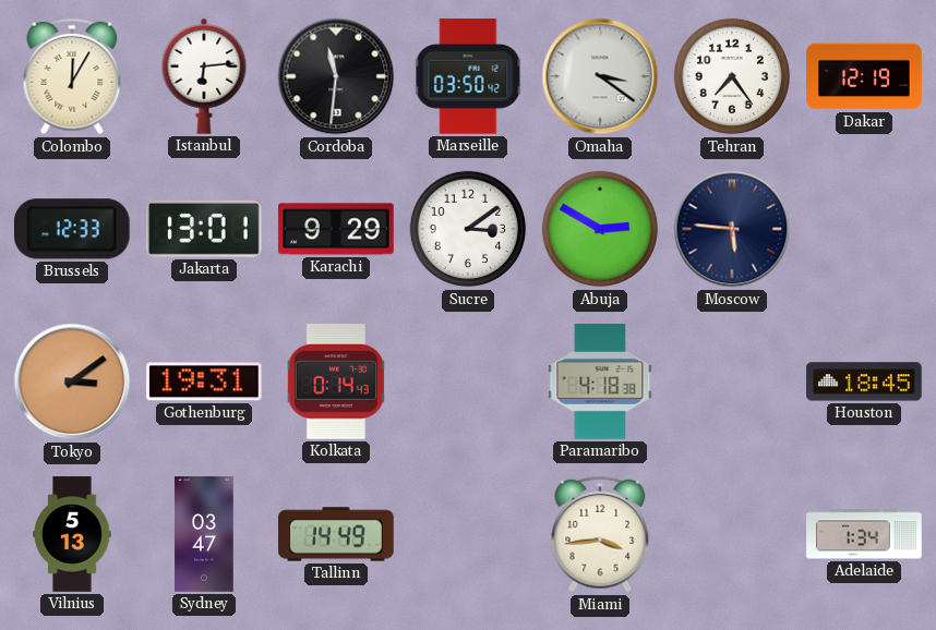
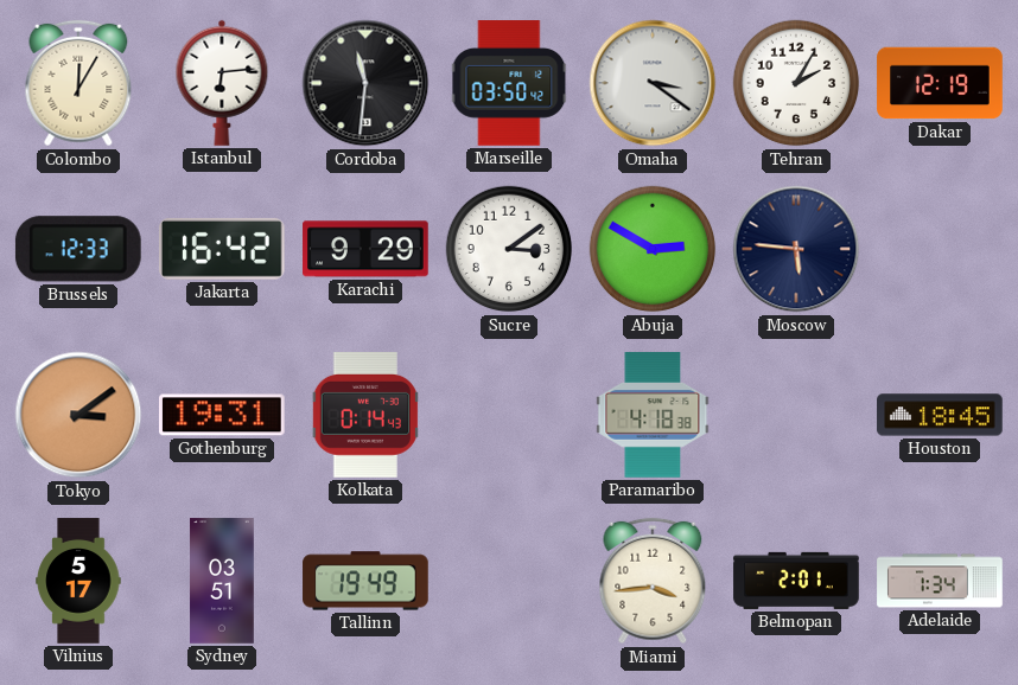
Tehran: 7:24 -> 2:05
Jakarta: 13:01 -> 16:42
Vilnius: 5:13 -> 5:17
Sydney: 03:47 -> 03:51
Tallinn: 14:49 -> 19:49
Belmopan: none -> 2:01
